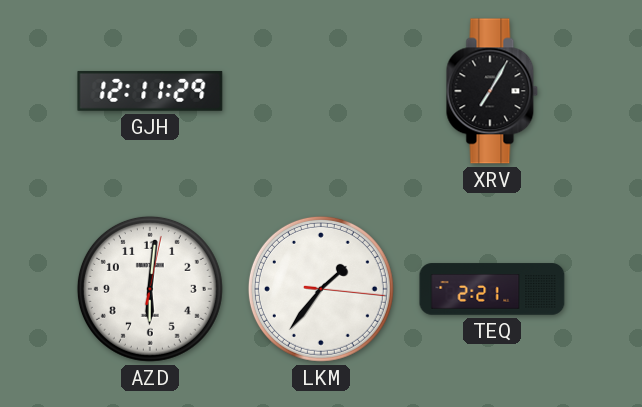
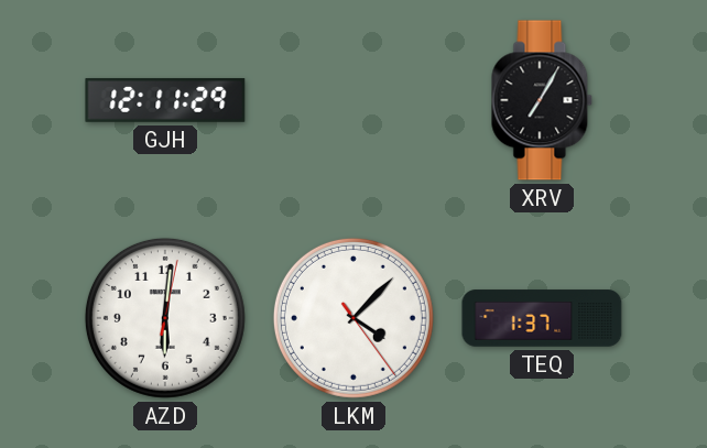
LKM: 1:36 -> 4:07
TEQ: 2:21 -> 1:37
